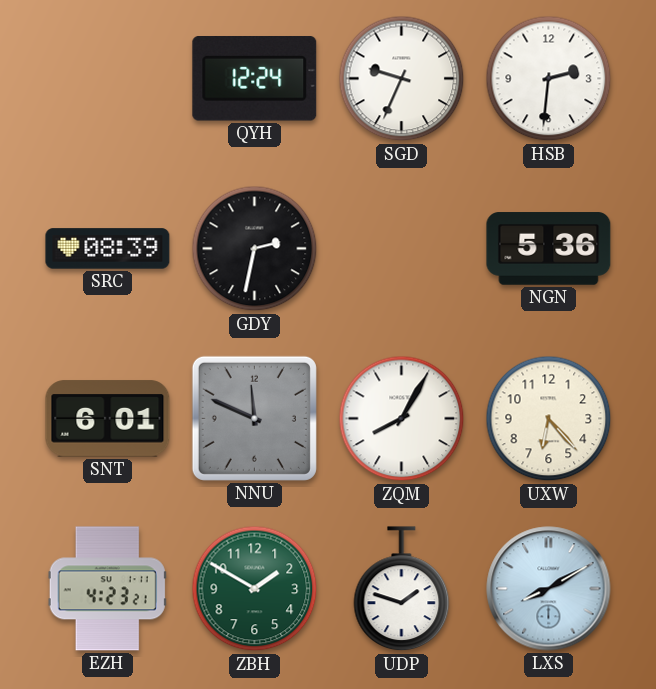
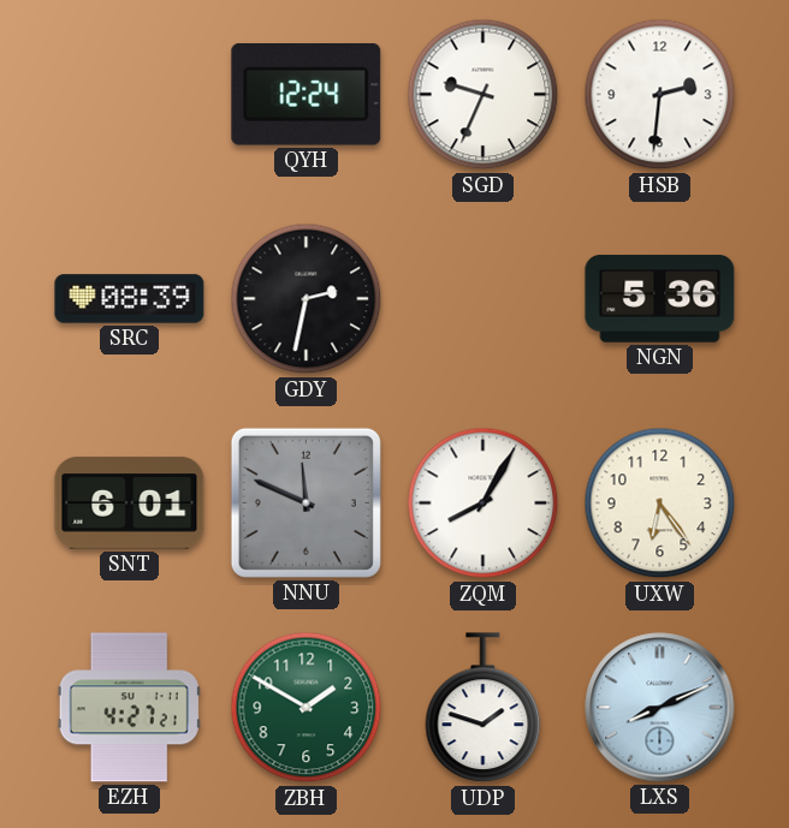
UXW: 6:23 -> 6:24
EZH: 4:23 -> 4:27
LXS: 8:10 -> 8:11
